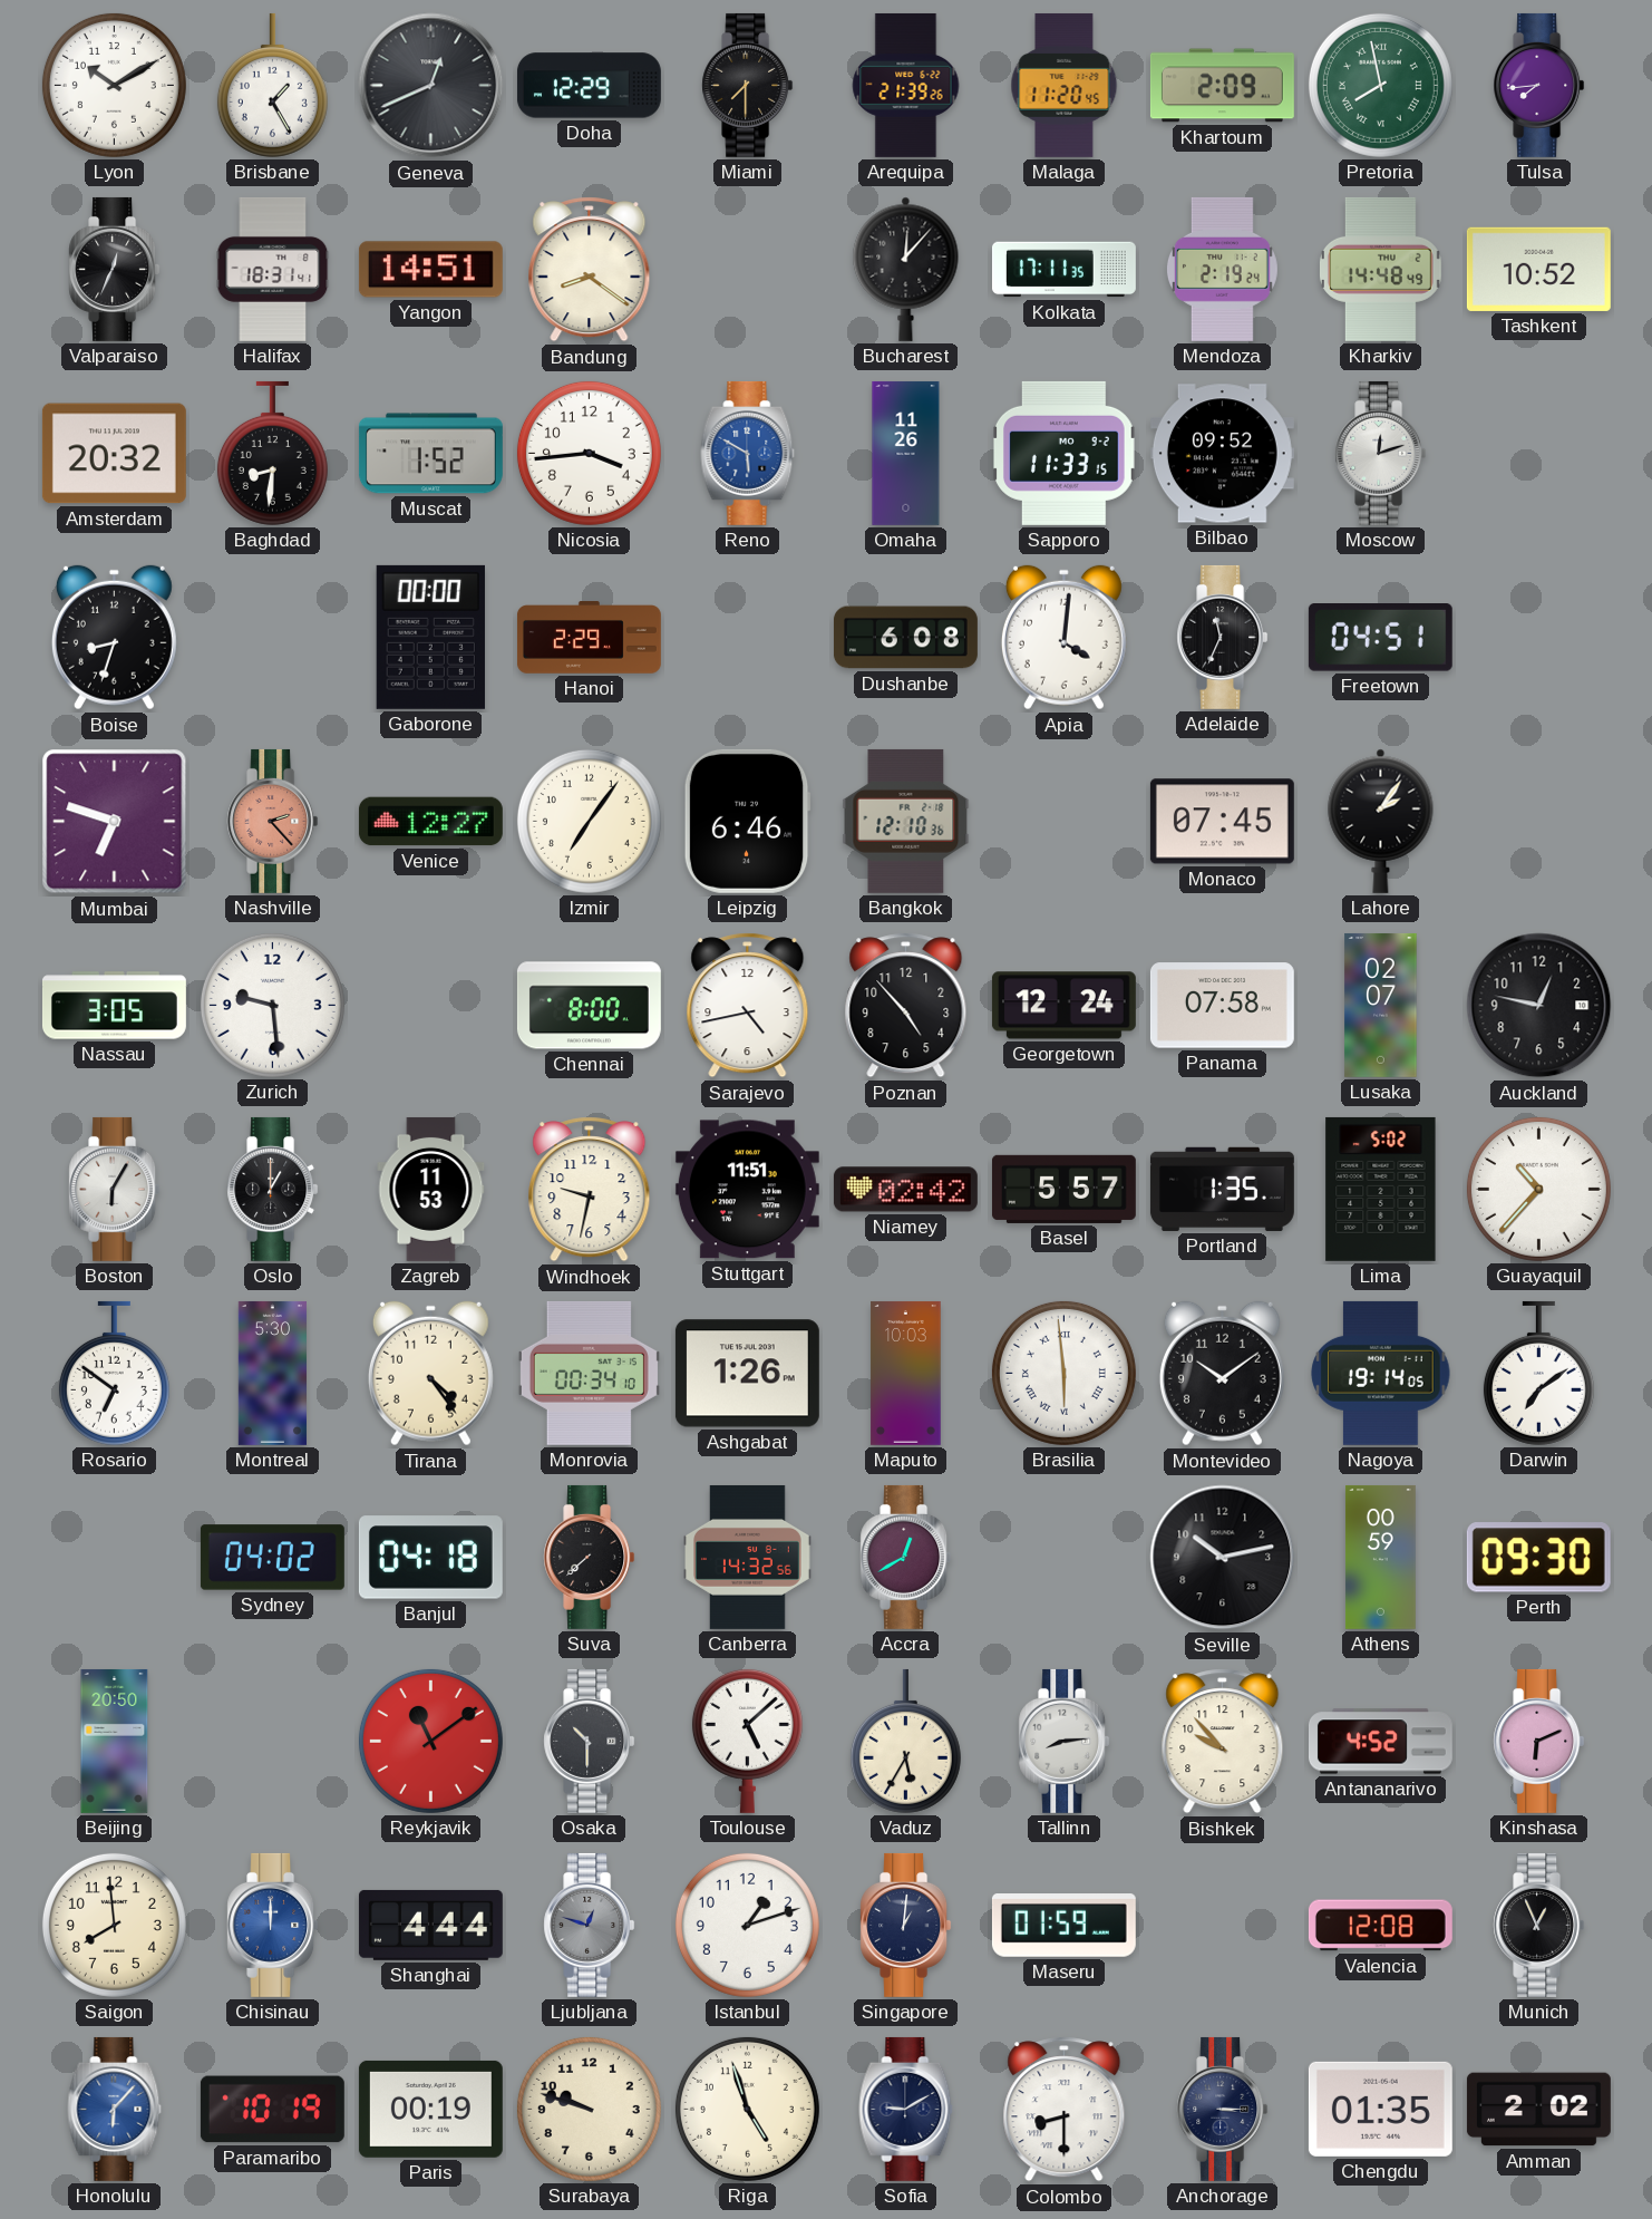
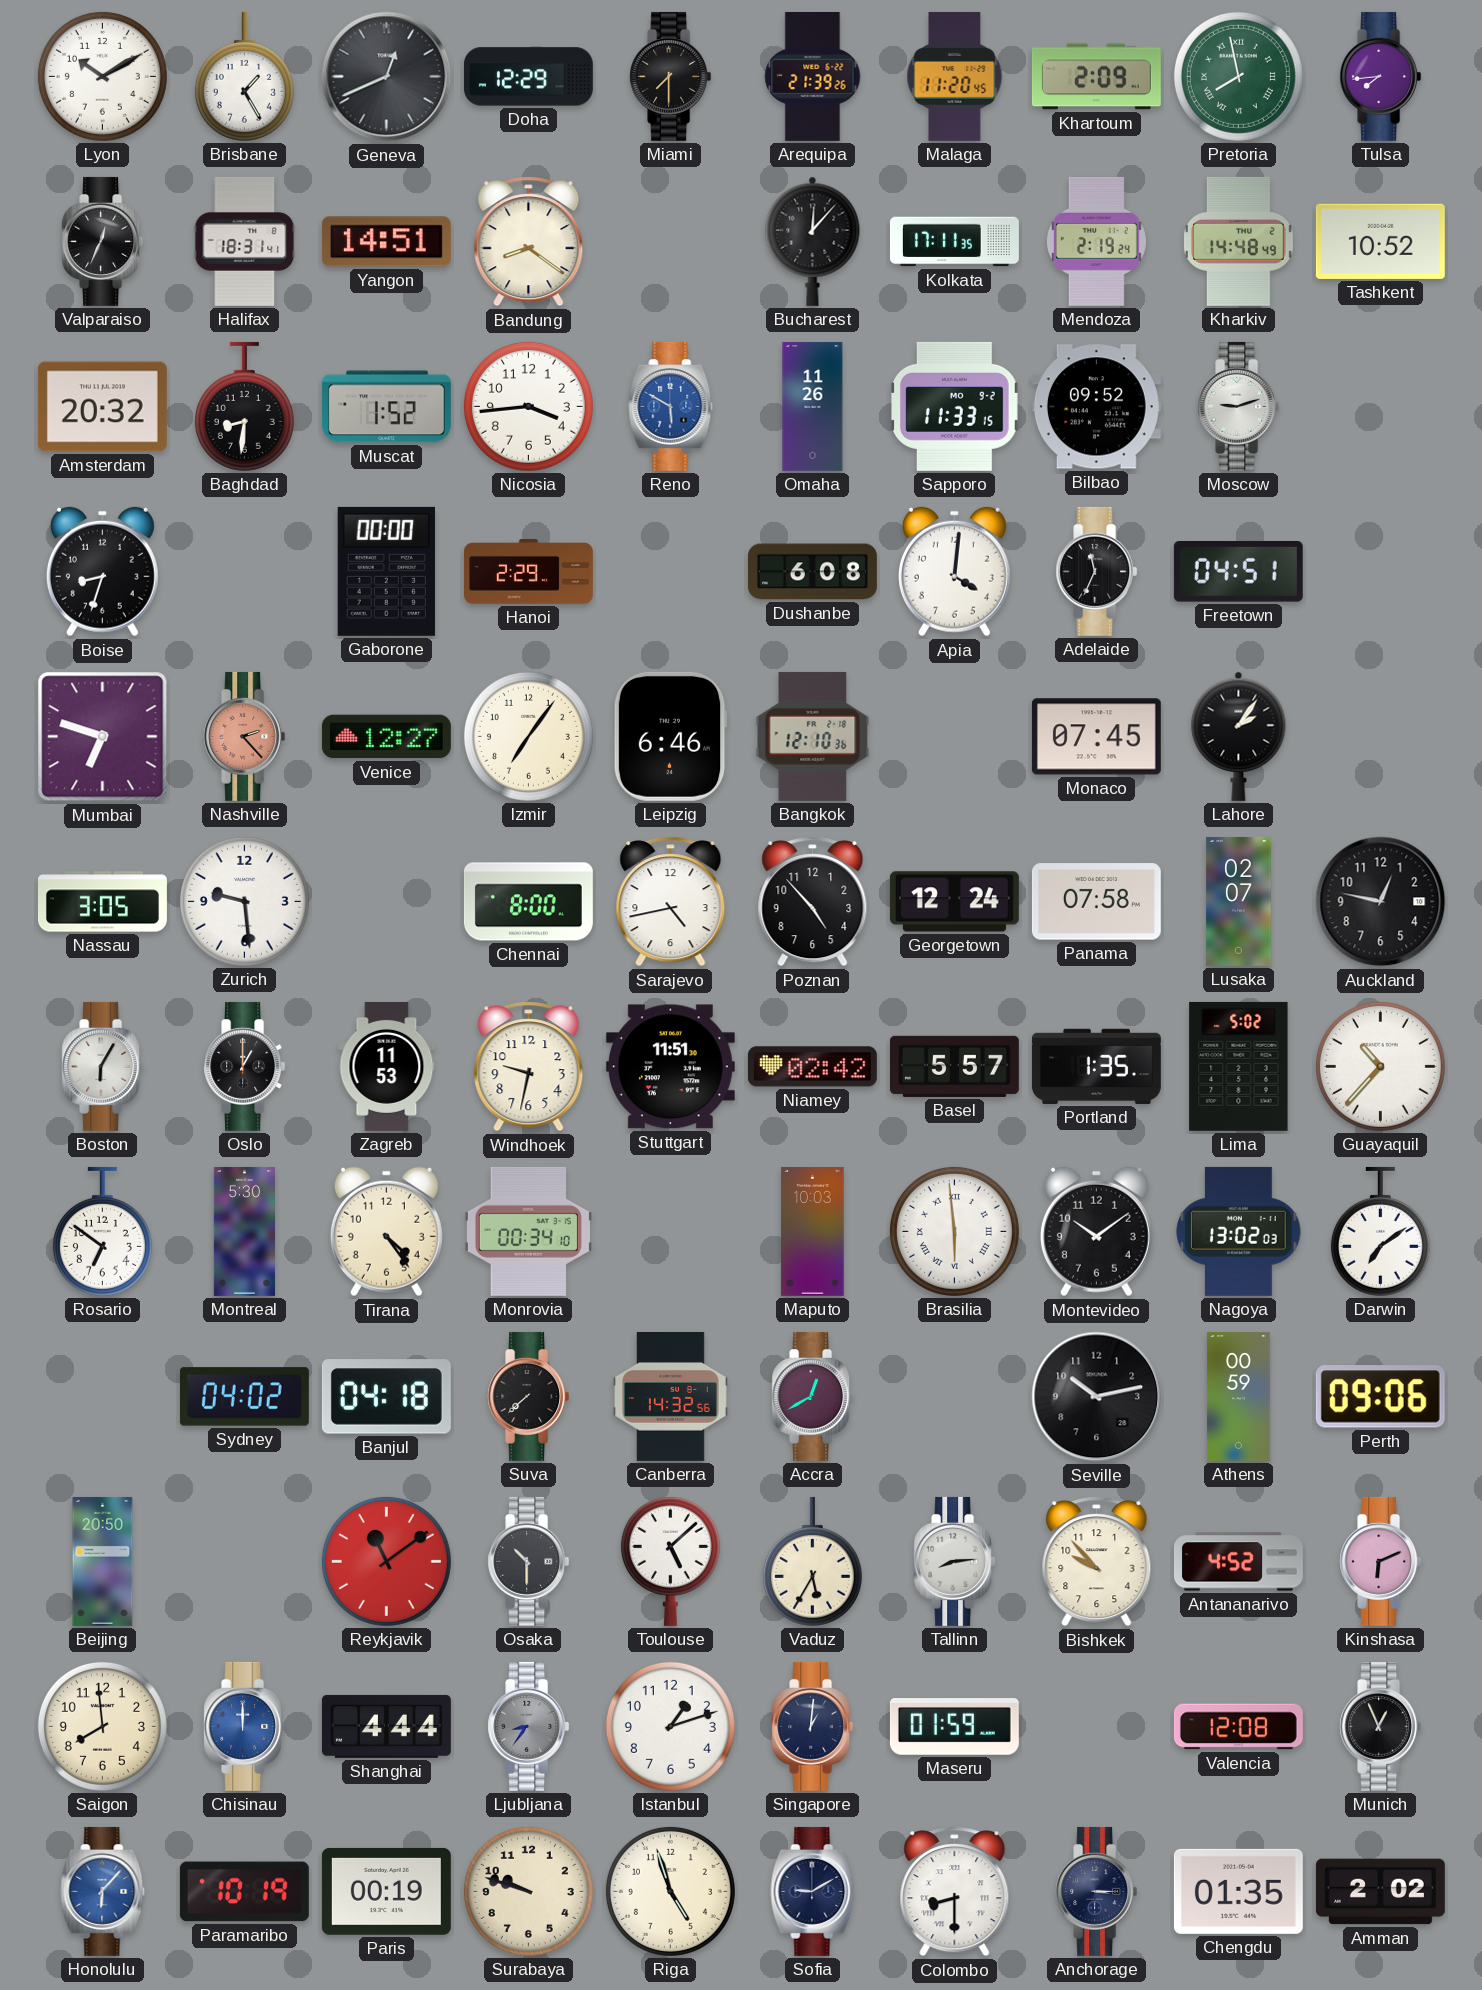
Moscow: 12:12 -> 9:12
Ashgabat: 1:26 -> none
Nagoya: 19:14 -> 13:02
Perth: 09:30 -> 09:06
Ljubljana: 12:48 -> 8:36
